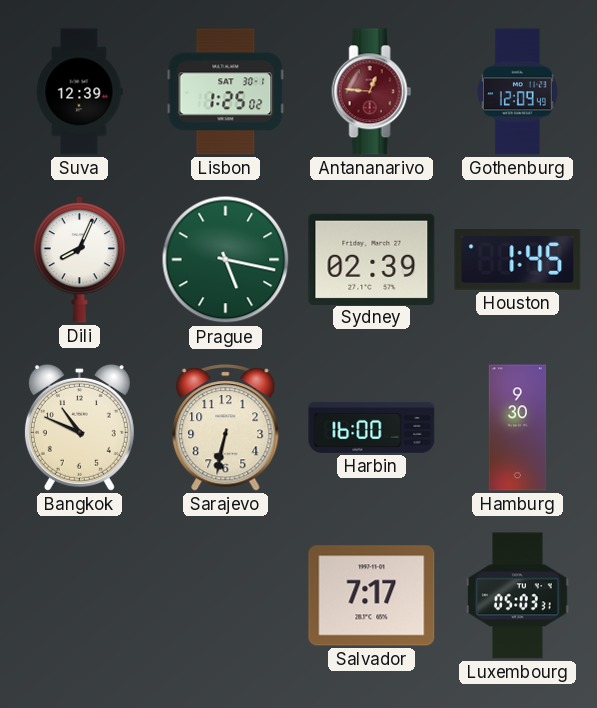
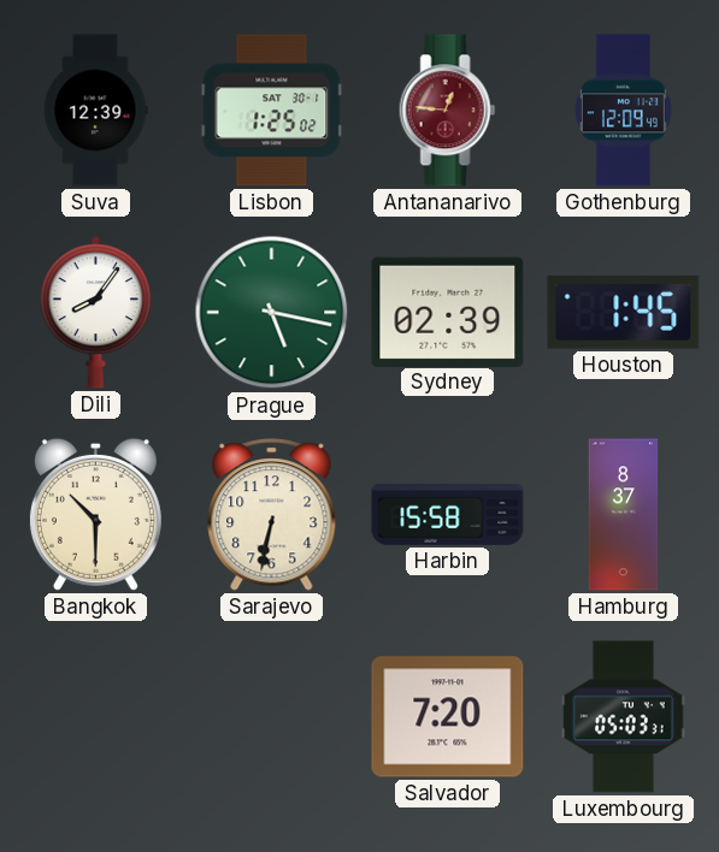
Dili: 8:04 -> 8:06
Bangkok: 10:49 -> 10:30
Harbin: 16:00 -> 15:58
Hamburg: 9:30 -> 8:37
Salvador: 7:17 -> 7:20
